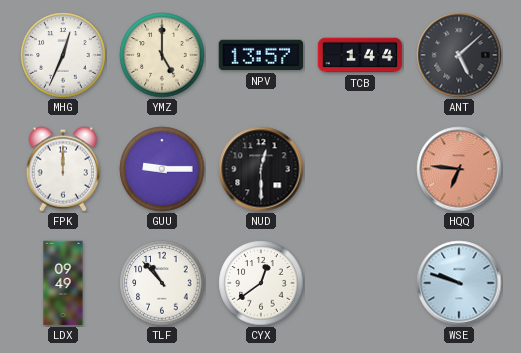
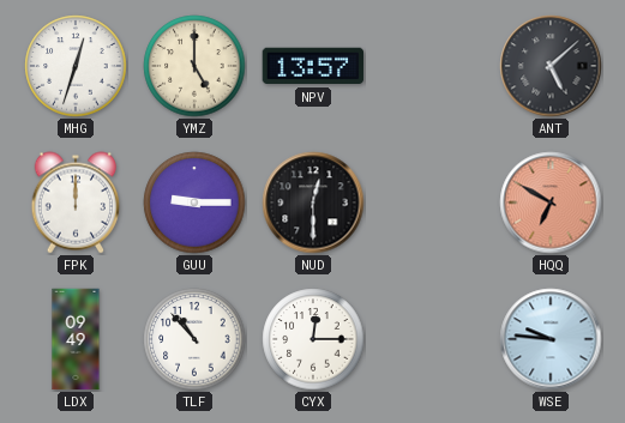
MHG: 12:34 -> 12:33
TCB: 1:44 -> none
HQQ: 6:46 -> 6:50
CYX: 12:39 -> 12:15
WSE: 9:48 -> 9:46
